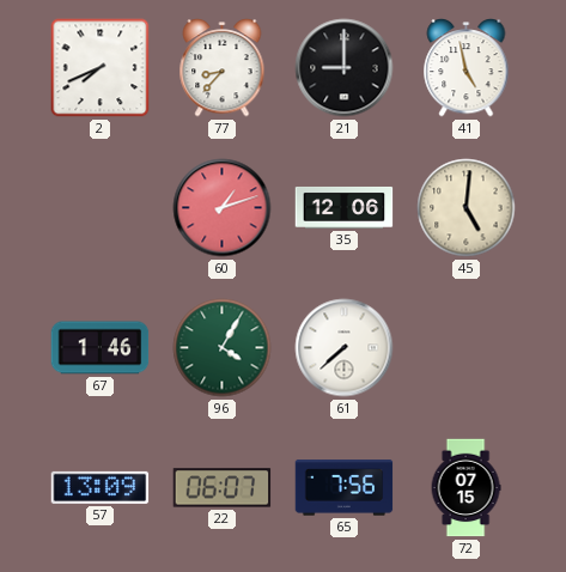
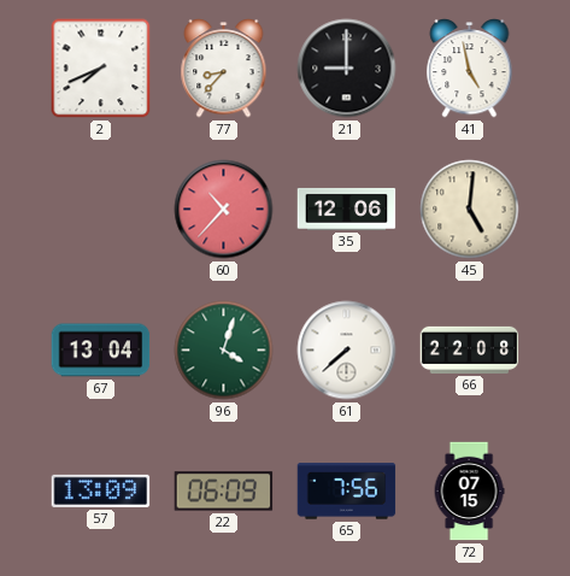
60: 1:12 -> 10:37
67: 1:46 -> 13:04
96: 4:05 -> 4:03
66: none -> 22:08
22: 06:07 -> 06:09
